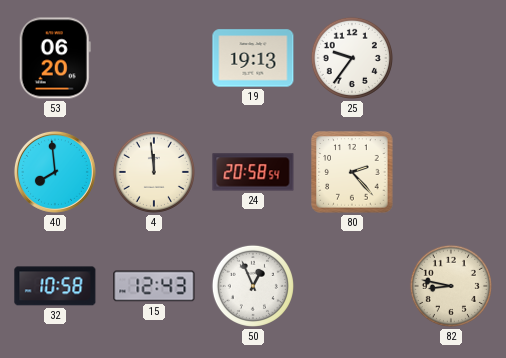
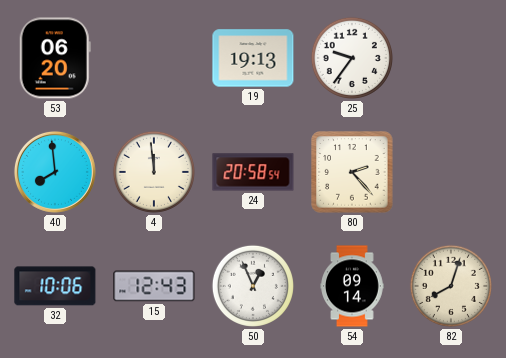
32: 10:58 -> 10:06
54: none -> 09:14
82: 8:47 -> 8:03
